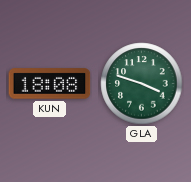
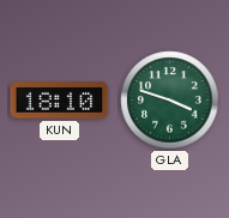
KUN: 18:08 -> 18:10
